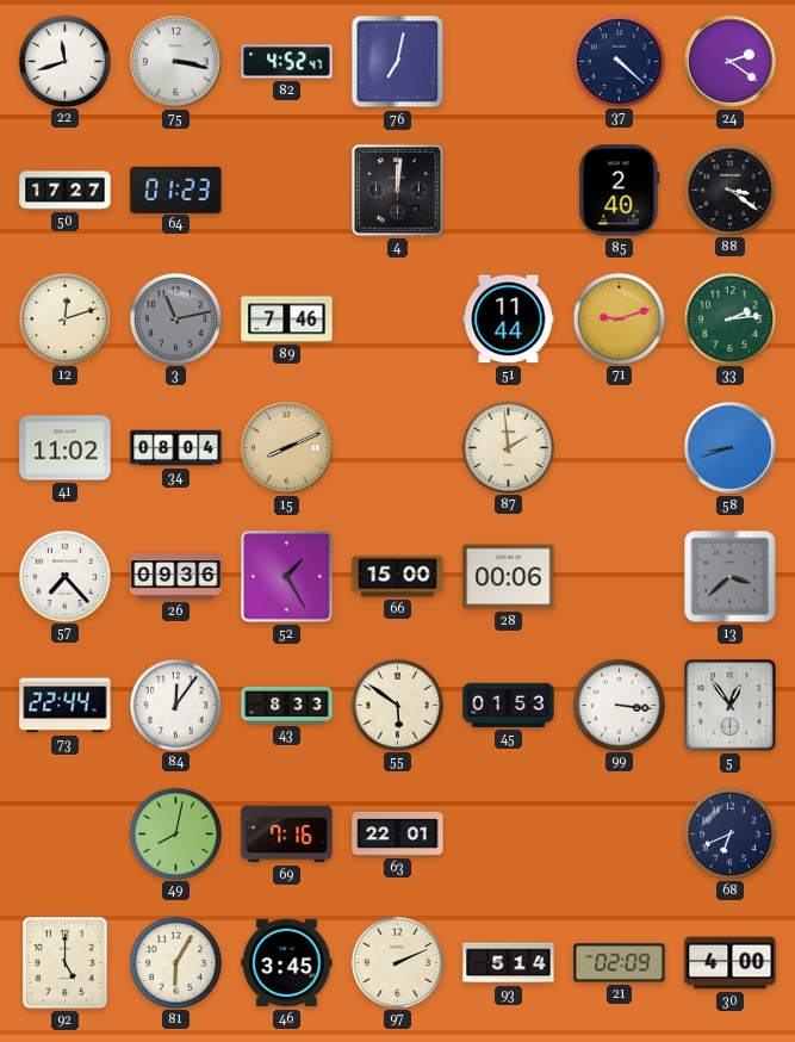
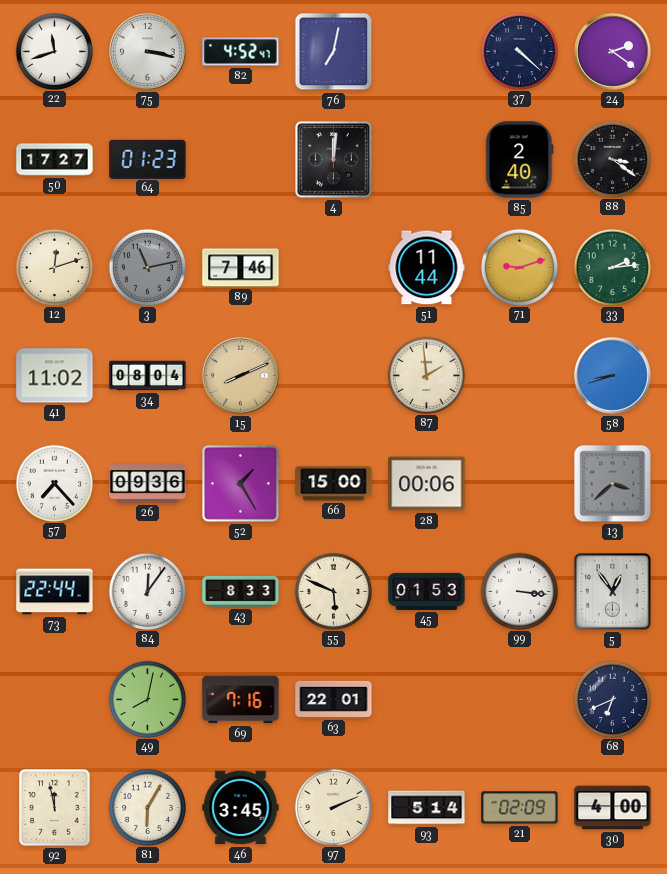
55: 5:51 -> 5:49
92: 5:00 -> 11:58
